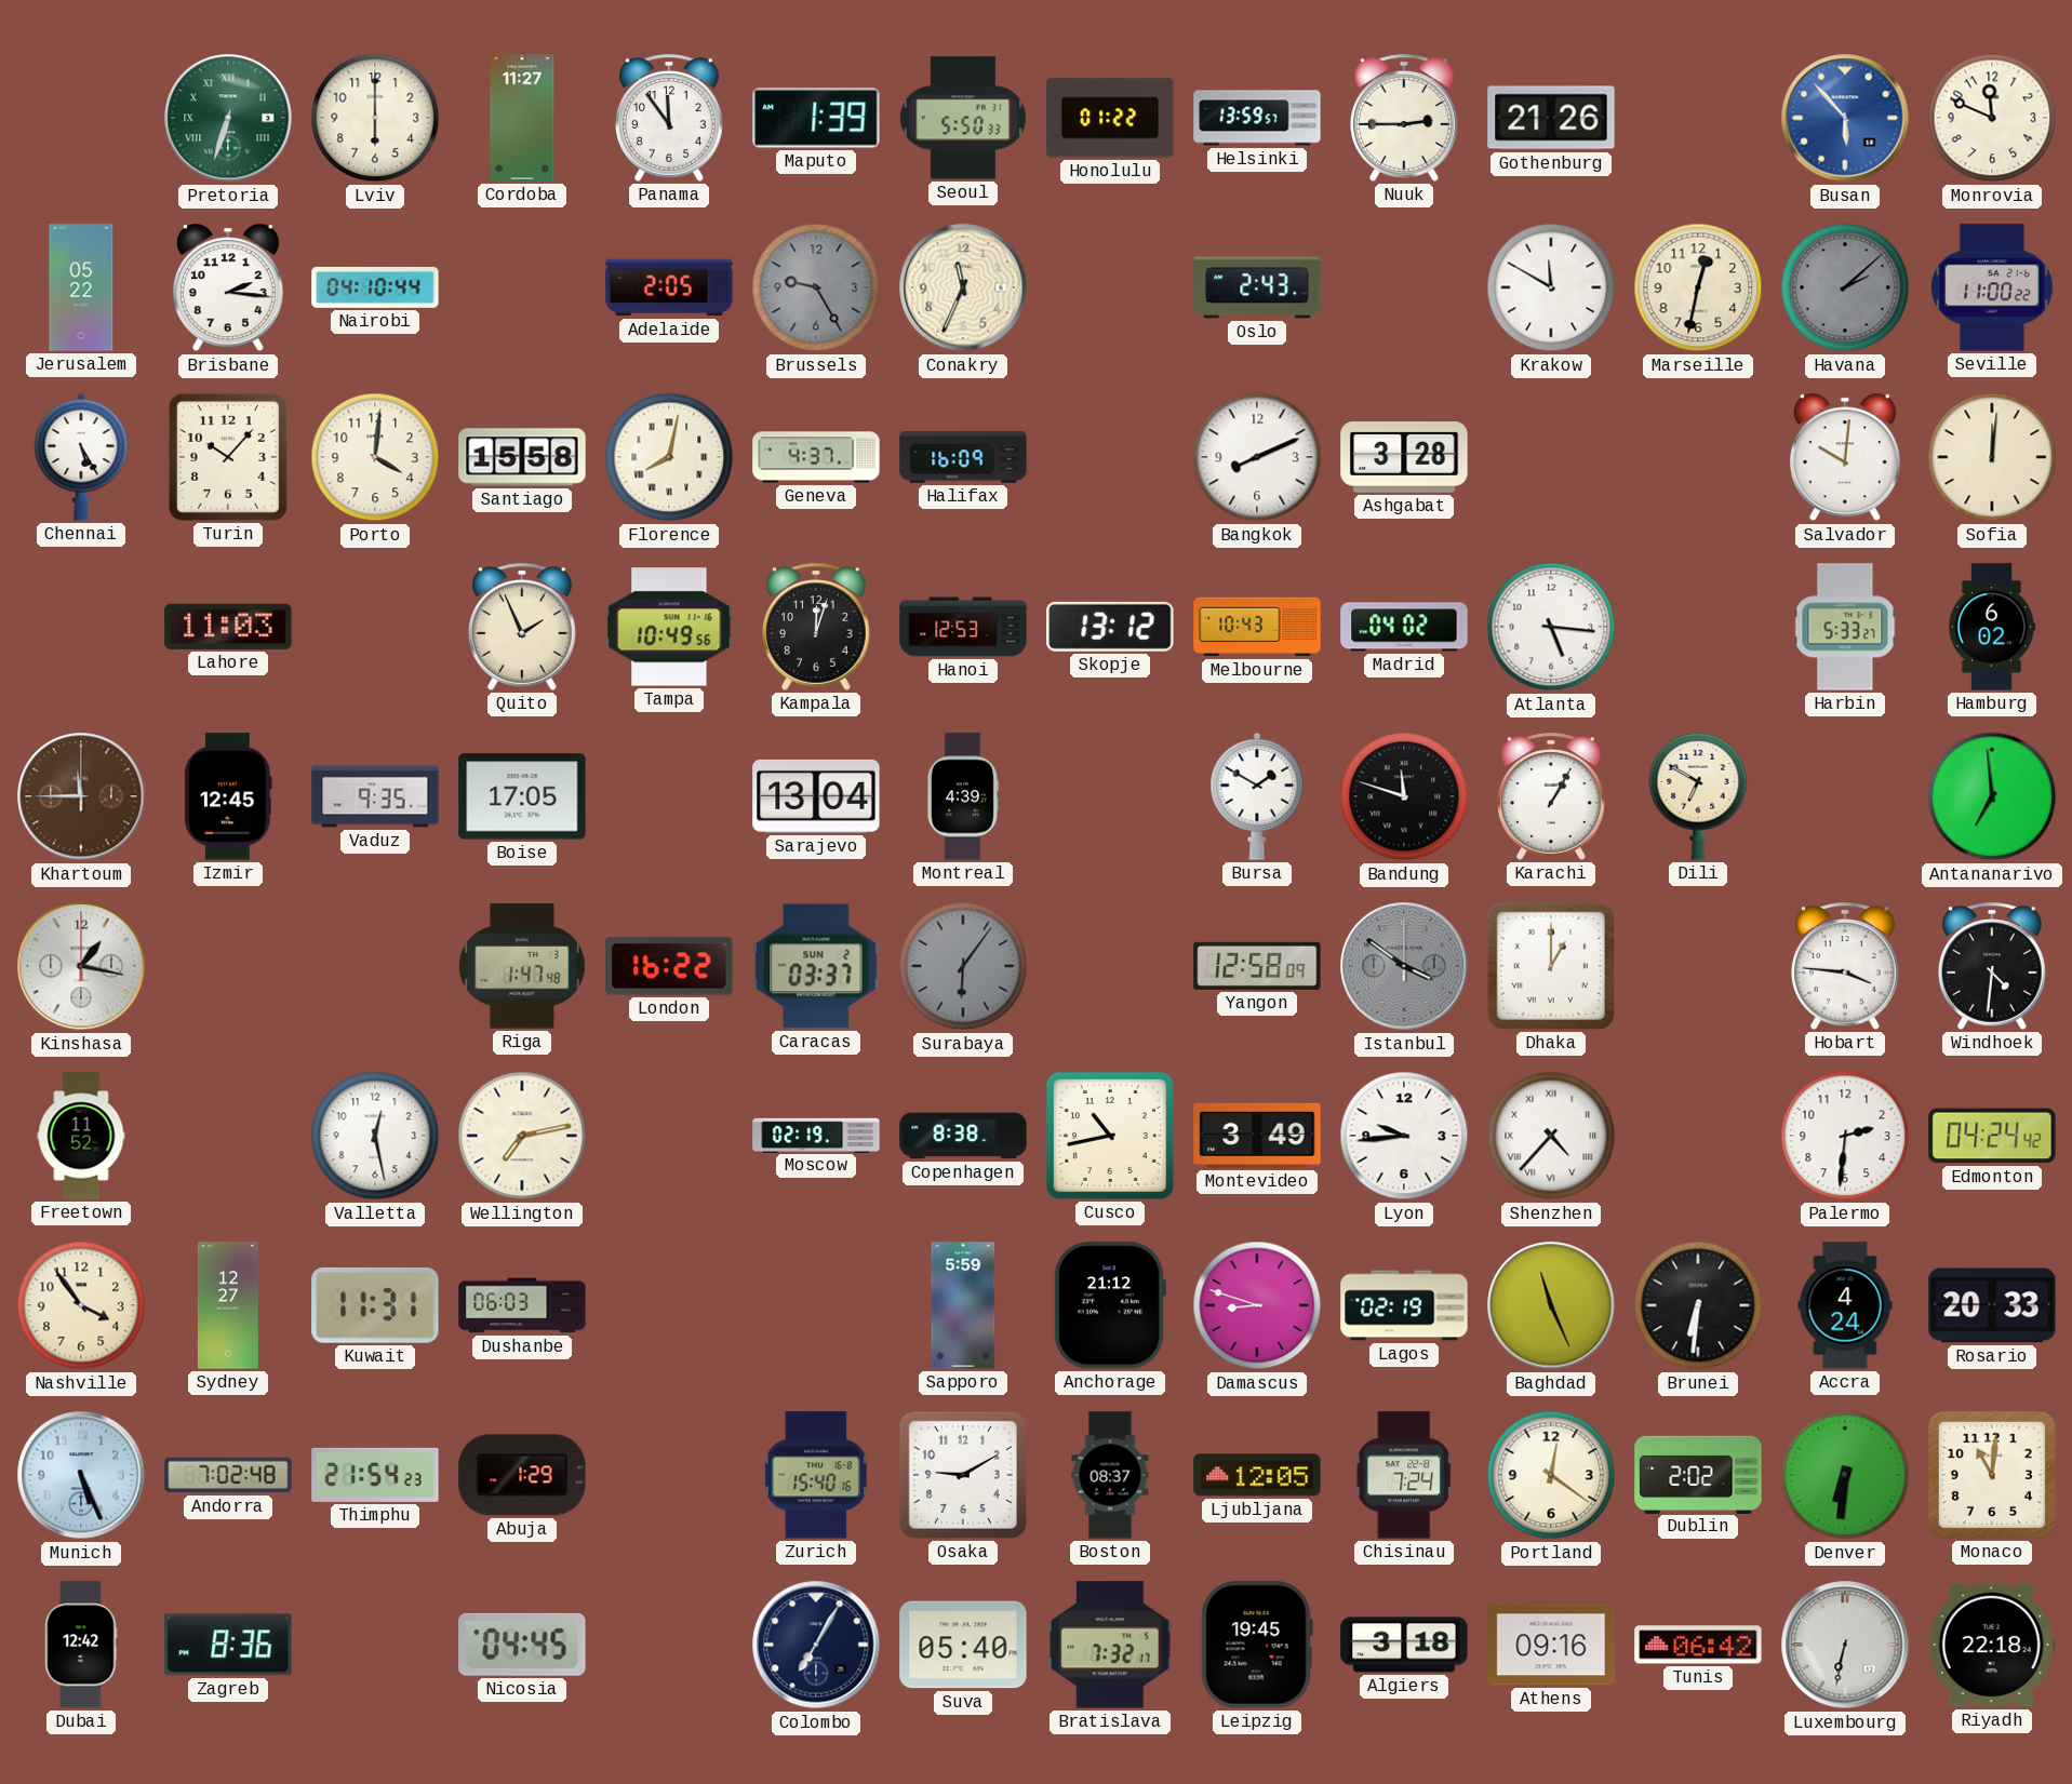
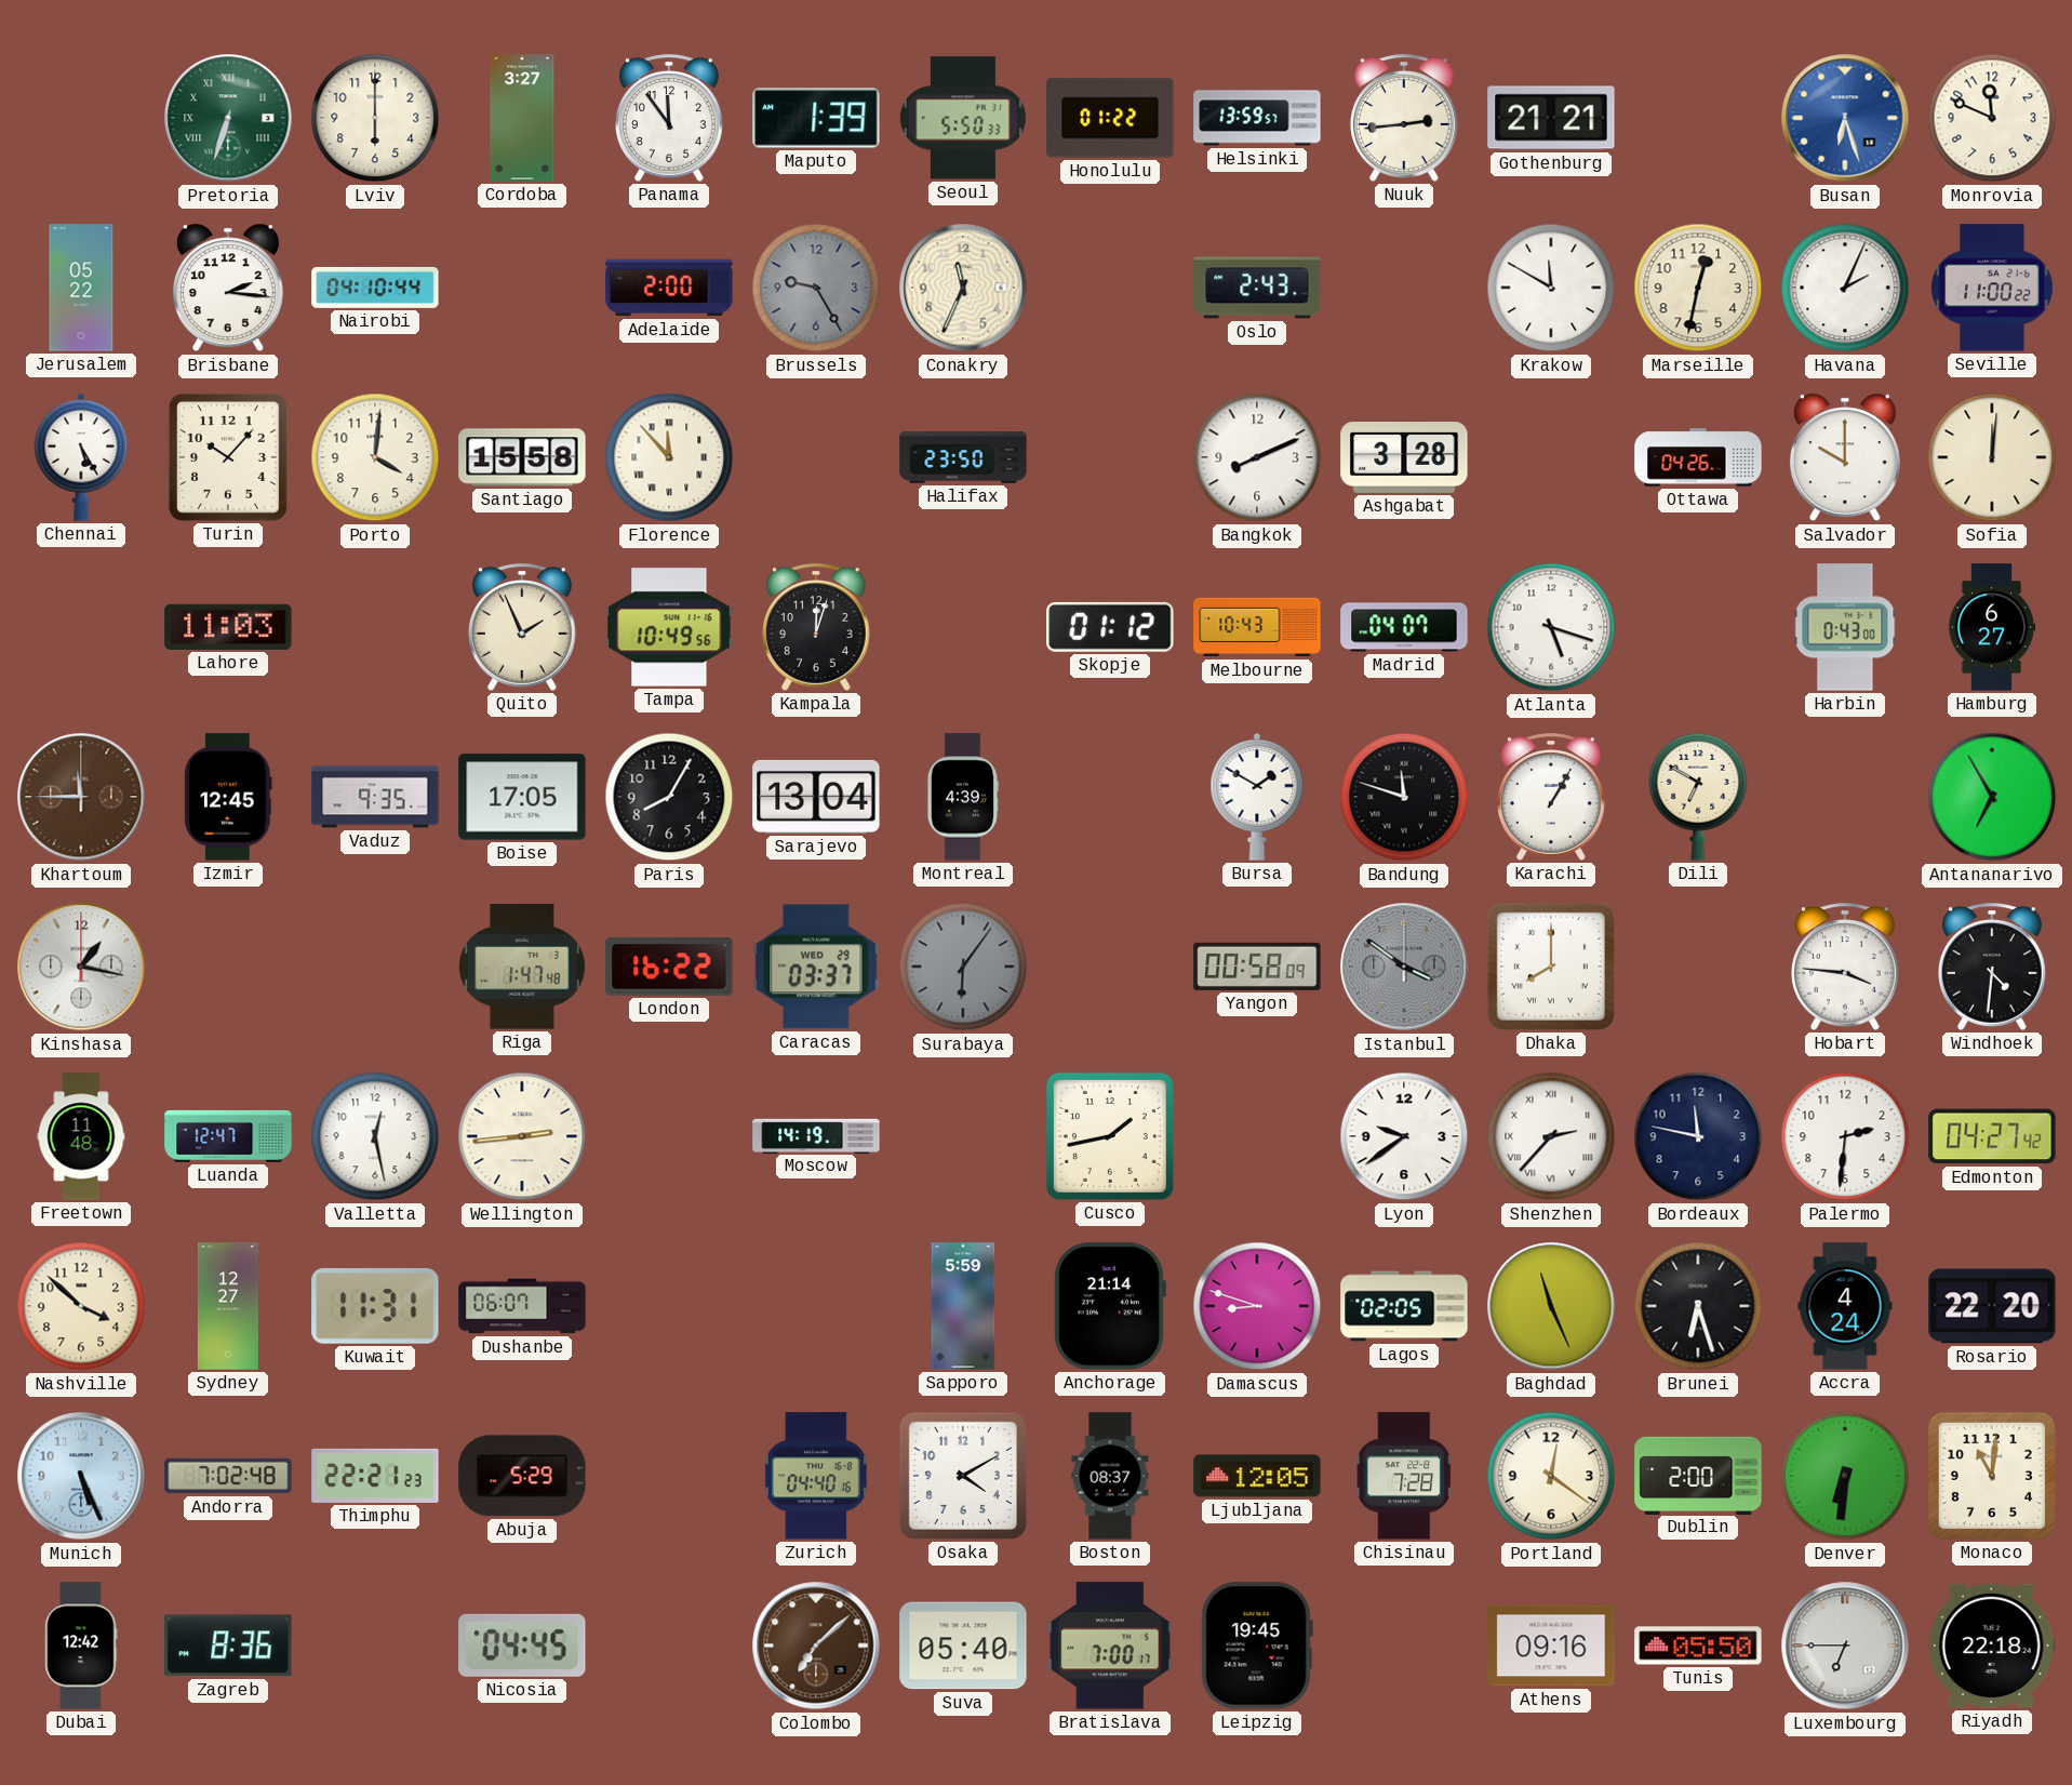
Cordoba: 11:27 -> 3:27
Nuuk: 2:45 -> 2:44
Gothenburg: 21:26 -> 21:21
Busan: 5:53 -> 6:27
Adelaide: 2:05 -> 2:00
Havana: 2:08 -> 2:04
Havana dial: grey -> white
Florence: 8:02 -> 11:53
Geneva: 4:37 -> none
Halifax: 16:09 -> 23:50
Ottawa: none -> 04:26
Salvador: 10:01 -> 10:00
Hanoi: 12:53 -> none
Skopje: 13:12 -> 01:12
Madrid: 04:02 -> 04:07
Atlanta: 5:16 -> 5:18
Harbin: 5:33 -> 0:43
Hamburg: 6:02 -> 6:27
Paris: none -> 8:05
Antananarivo: 6:59 -> 6:55
Caracas date: SUN 2 -> WED 29
Yangon: 12:58 -> 00:58
Dhaka: 1:00 -> 8:00
Freetown: 11:52 -> 11:48
Luanda: none -> 12:47
Wellington: 7:13 -> 2:44
Moscow: 02:19 -> 14:19
Copenhagen: 8:38 -> none
Cusco: 10:43 -> 1:43
Montevideo: 3:49 -> none
Lyon: 9:44 -> 9:39
Shenzhen: 4:37 -> 2:37
Bordeaux: none -> 11:47
Edmonton: 04:24 -> 04:27
Nashville: 3:54 -> 3:52
Dushanbe: 06:03 -> 06:07
Anchorage: 21:12 -> 21:14
Lagos: 02:19 -> 02:05
Brunei: 6:31 -> 6:27
Rosario: 20:33 -> 22:20
Thimphu: 21:54 -> 22:21
Abuja: 1:29 -> 5:29
Zurich: 15:40 -> 04:40
Osaka: 9:10 -> 4:10
Chisinau: 7:24 -> 7:28
Dublin: 2:02 -> 2:00
Colombo: 7:05 -> 7:08
Colombo dial: navy -> brown
Bratislava: 7:32 -> 7:00
Algiers: 3:18 -> none
Tunis: 06:42 -> 05:50
Luxembourg: 6:32 -> 6:45
